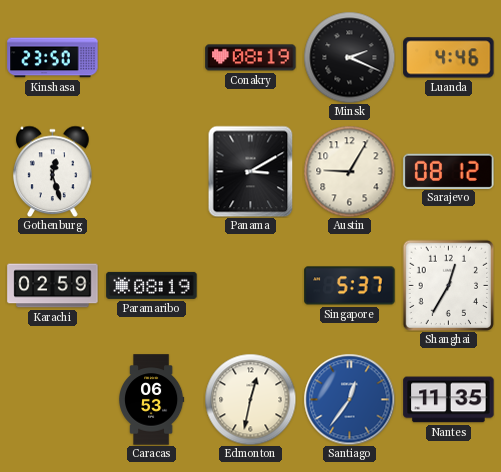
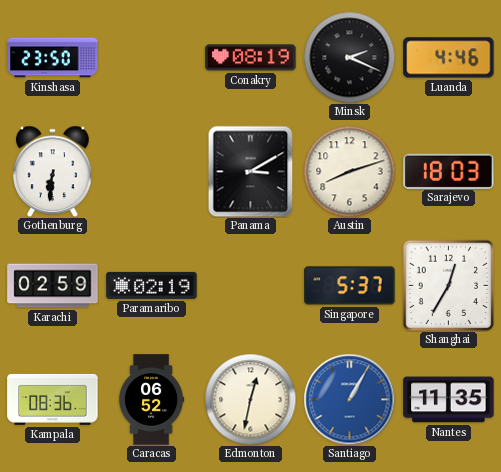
Gothenburg: 12:27 -> 6:31
Austin: 9:05 -> 8:12
Sarajevo: 08:12 -> 18:03
Paramaribo: 08:19 -> 02:19
Kampala: none -> 08:36
Caracas: 06:53 -> 06:52
Santiago: 12:36 -> 1:05
